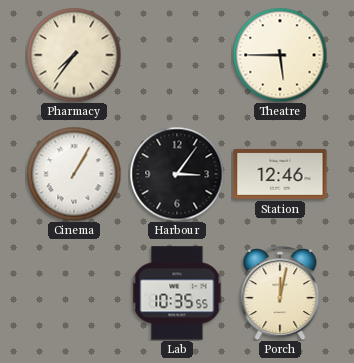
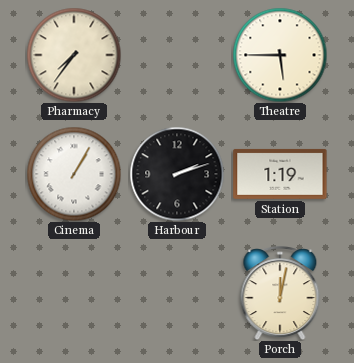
Harbour: 3:06 -> 2:12
Station: 12:46 -> 1:19
Lab: 10:35 -> none
